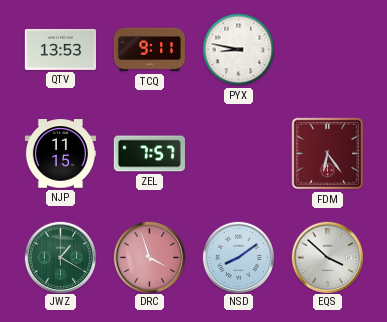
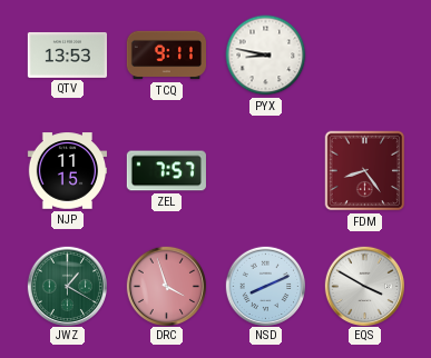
FDM: 6:24 -> 8:24
NSD: 8:09 -> 8:11
EQS: 3:52 -> 3:50
